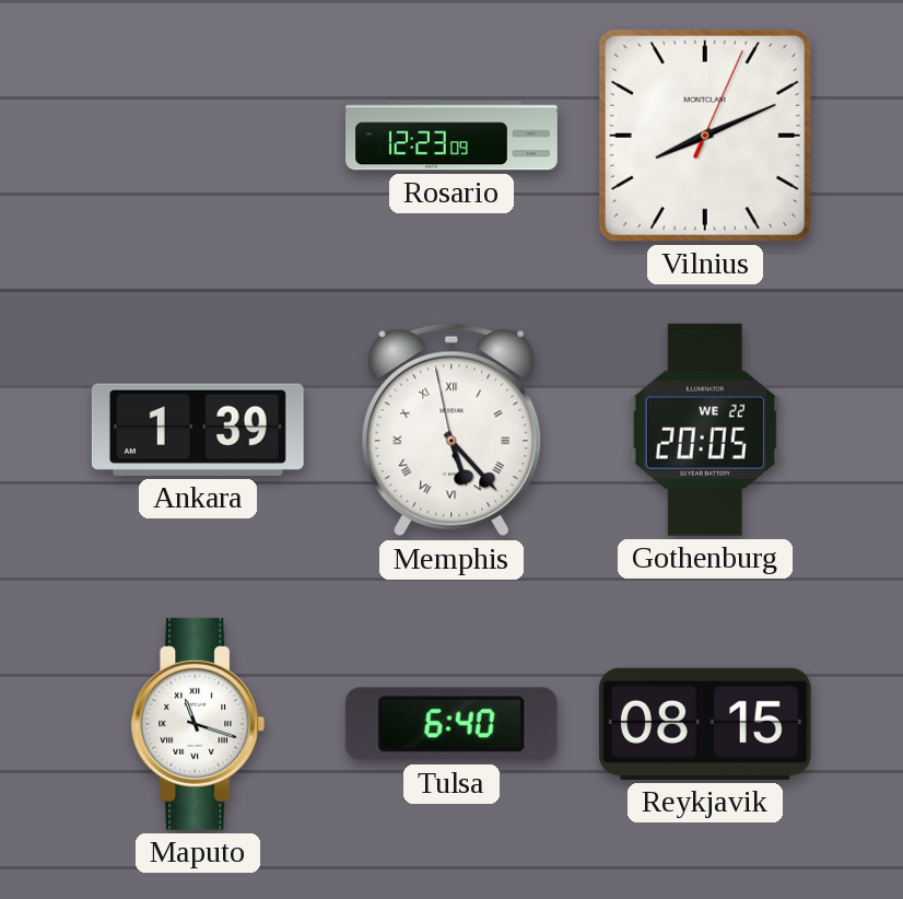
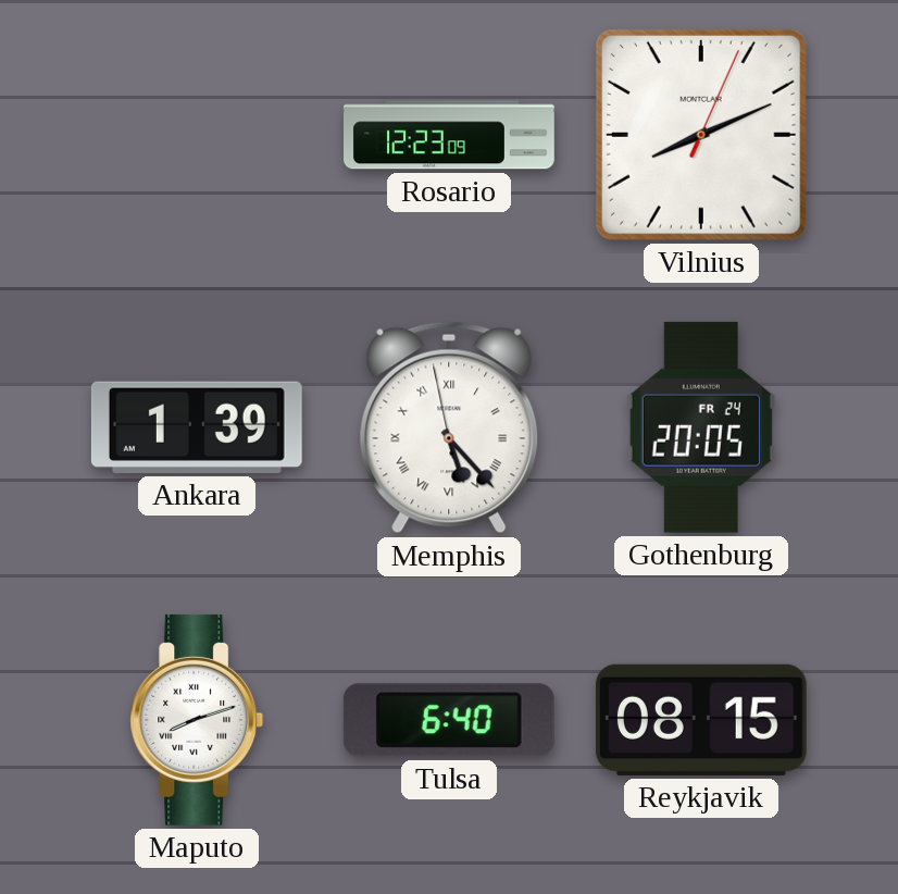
Gothenburg date: WE 22 -> FR 24
Maputo: 11:18 -> 8:12
